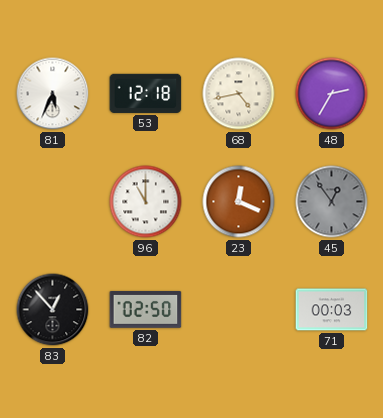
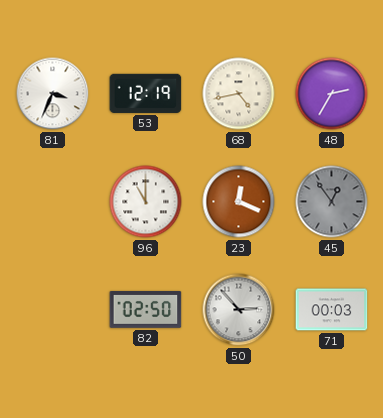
81: 5:34 -> 3:34
53: 12:18 -> 12:19
83: 12:53 -> none
50: none -> 2:53
